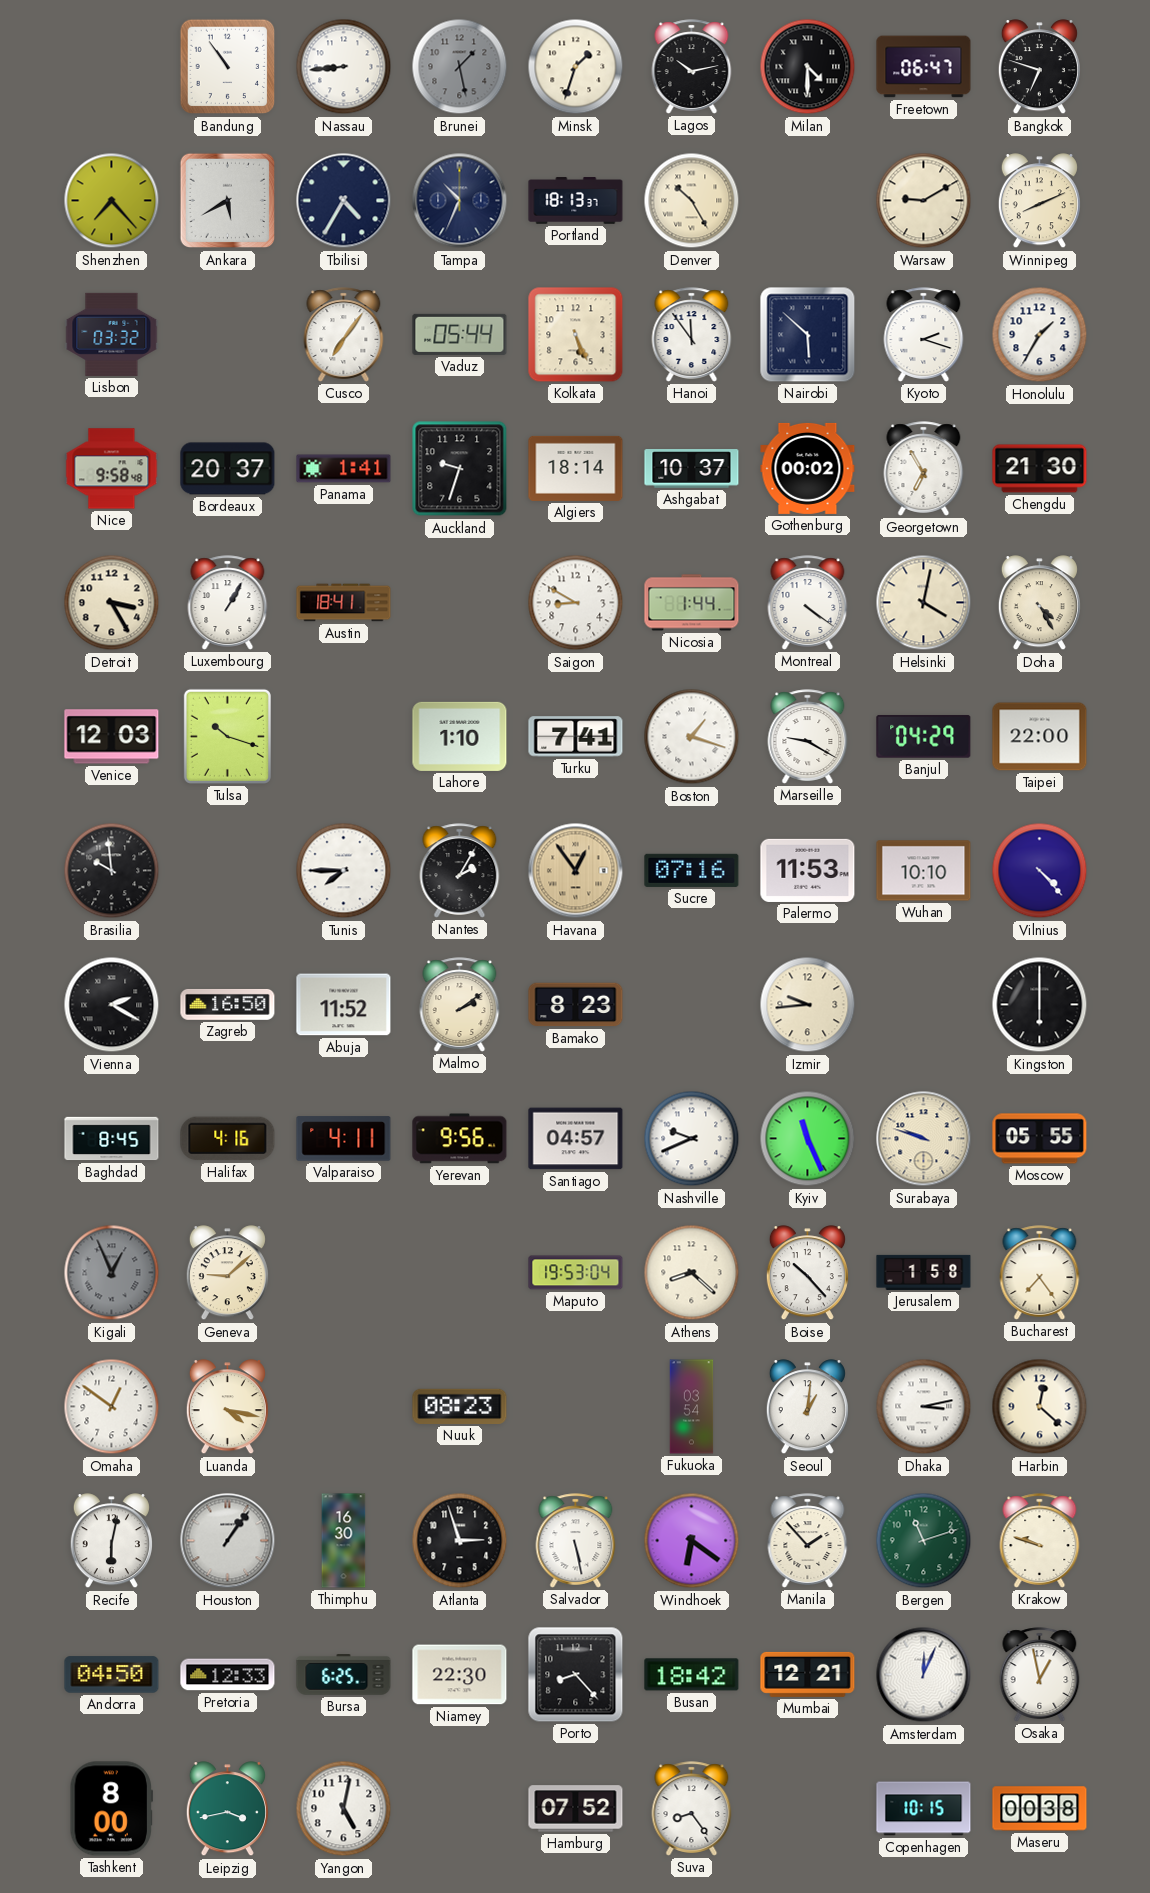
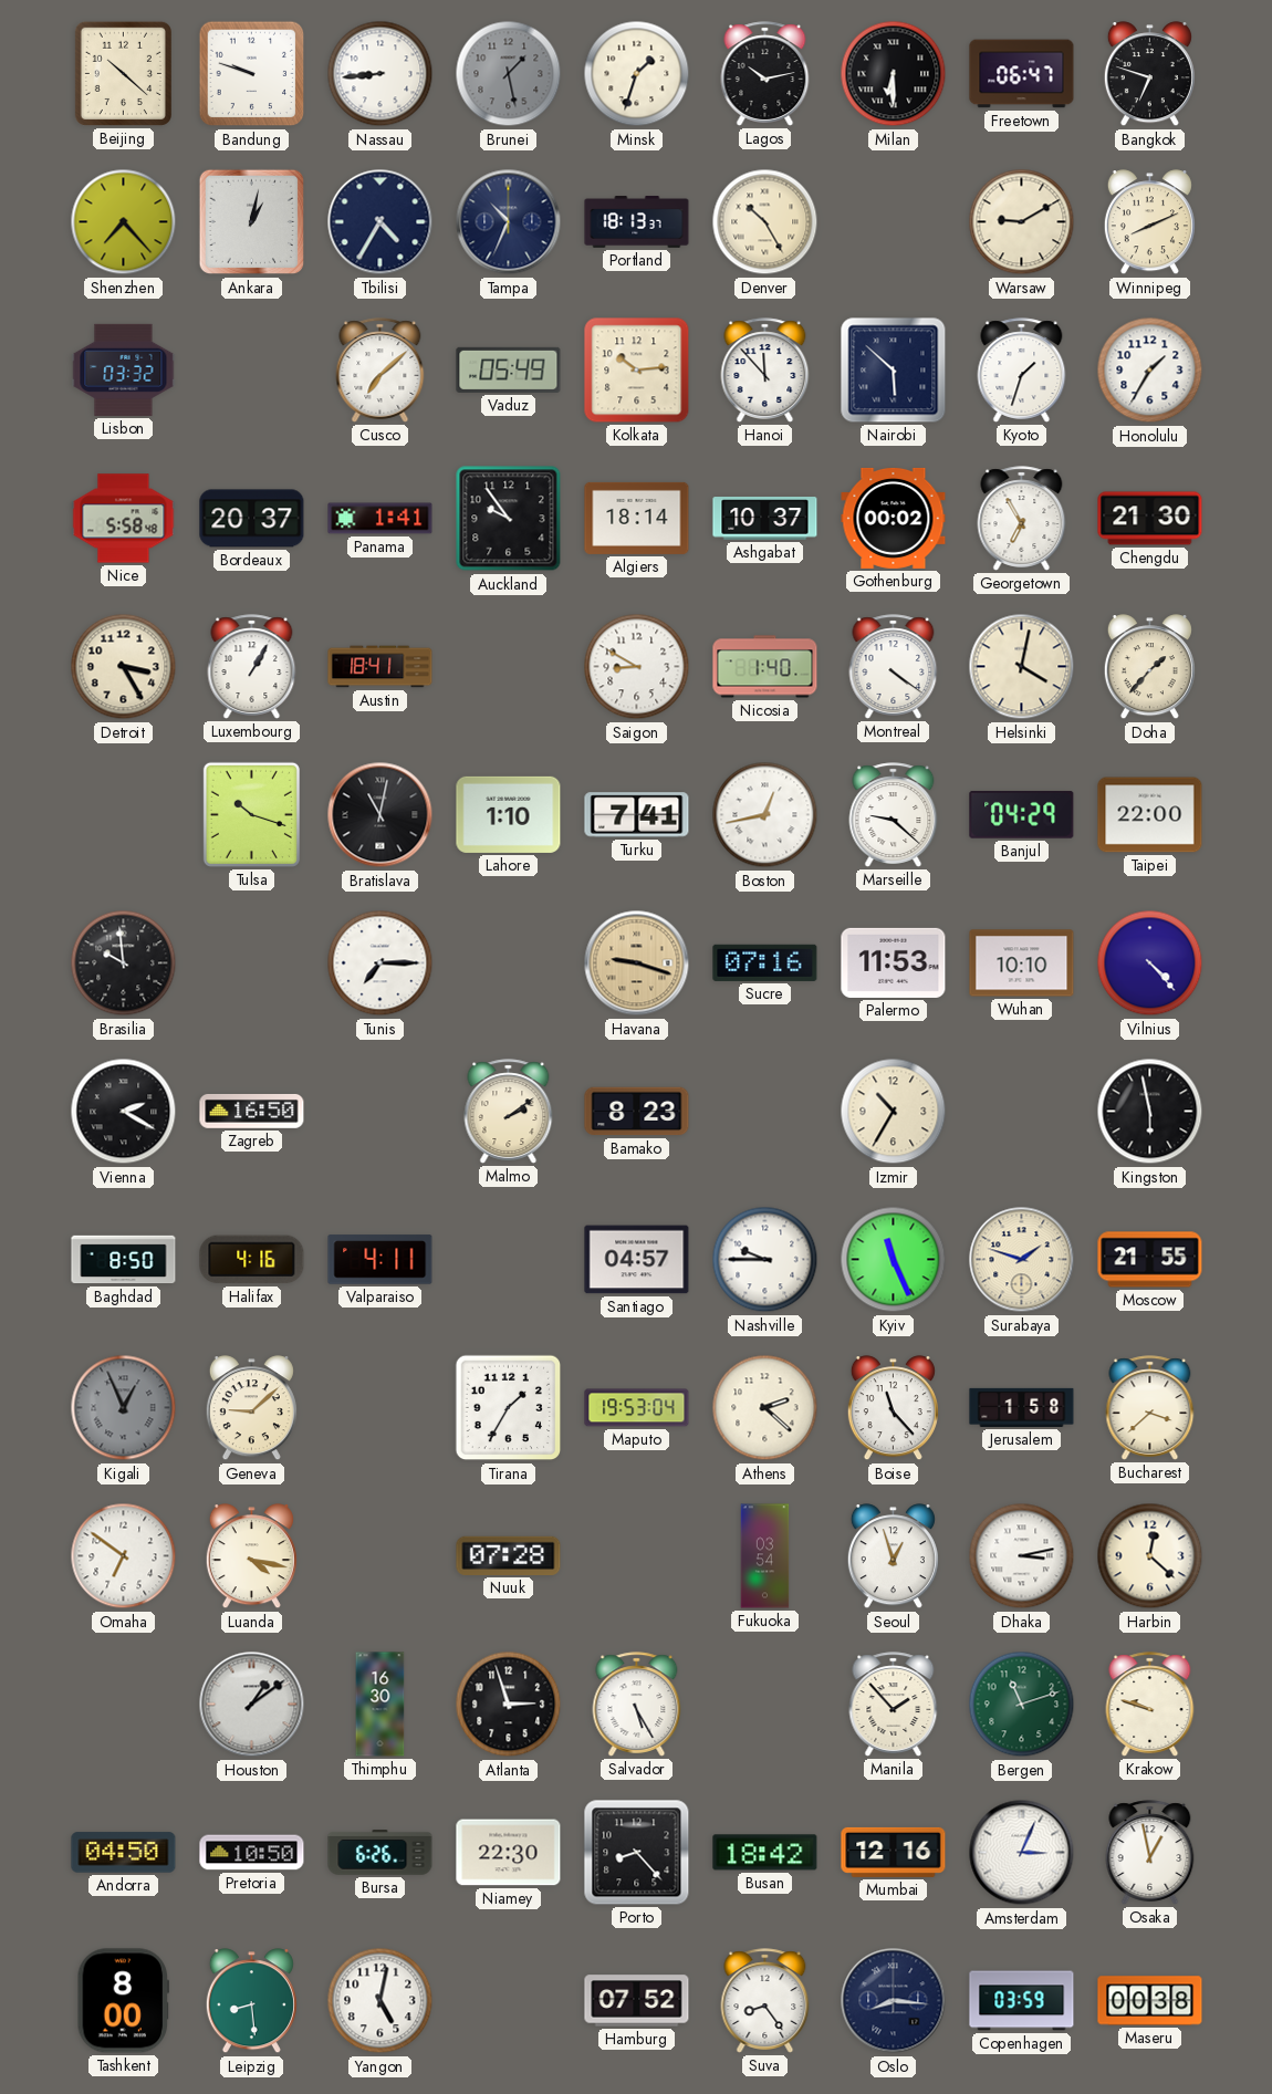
Beijing: none -> 10:22
Bandung: 10:54 -> 9:48
Milan: 4:30 -> 6:30
Ankara: 5:40 -> 1:02
Cusco: 7:06 -> 7:08
Vaduz: 05:44 -> 05:49
Kolkata: 5:26 -> 10:14
Hanoi: 11:54 -> 11:53
Kyoto: 2:18 -> 1:33
Nice: 9:58 -> 5:58
Auckland: 9:33 -> 9:54
Nicosia: 1:44 -> 1:40
Doha: 4:25 -> 1:37
Venice: 12:03 -> none
Bratislava: none -> 11:02
Boston: 1:18 -> 12:43
Marseille: 9:20 -> 9:22
Tunis: 7:45 -> 7:15
Nantes: 2:05 -> none
Havana: 12:54 -> 9:18
Abuja: 11:52 -> none
Izmir: 9:44 -> 10:35
Kingston: 6:00 -> 5:58
Baghdad: 8:45 -> 8:50
Yerevan: 9:56 -> none
Nashville: 9:41 -> 9:45
Surabaya: 9:48 -> 1:48
Moscow: 05:55 -> 21:55
Tirana: none -> 1:35
Athens: 8:22 -> 2:22
Boise: 10:23 -> 11:23
Bucharest: 7:24 -> 3:38
Omaha: 12:51 -> 6:51
Nuuk: 08:23 -> 07:28
Seoul: 1:01 -> 12:57
Recife: 6:02 -> none
Houston: 1:06 -> 1:09
Salvador: 5:28 -> 5:25
Windhoek: 6:21 -> none
Pretoria: 12:33 -> 10:50
Bursa: 6:25 -> 6:26
Mumbai: 12:21 -> 12:16
Amsterdam: 12:04 -> 3:04
Leipzig: 3:43 -> 8:29
Oslo: none -> 8:16
Copenhagen: 10:15 -> 03:59
